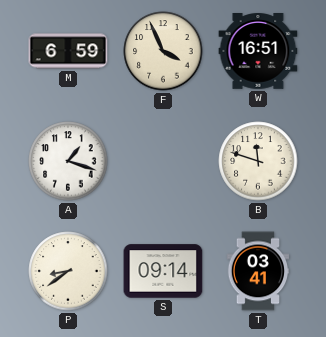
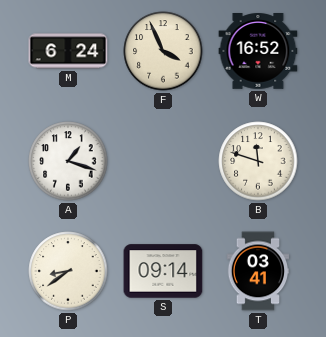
M: 6:59 -> 6:24
W: 16:51 -> 16:52
